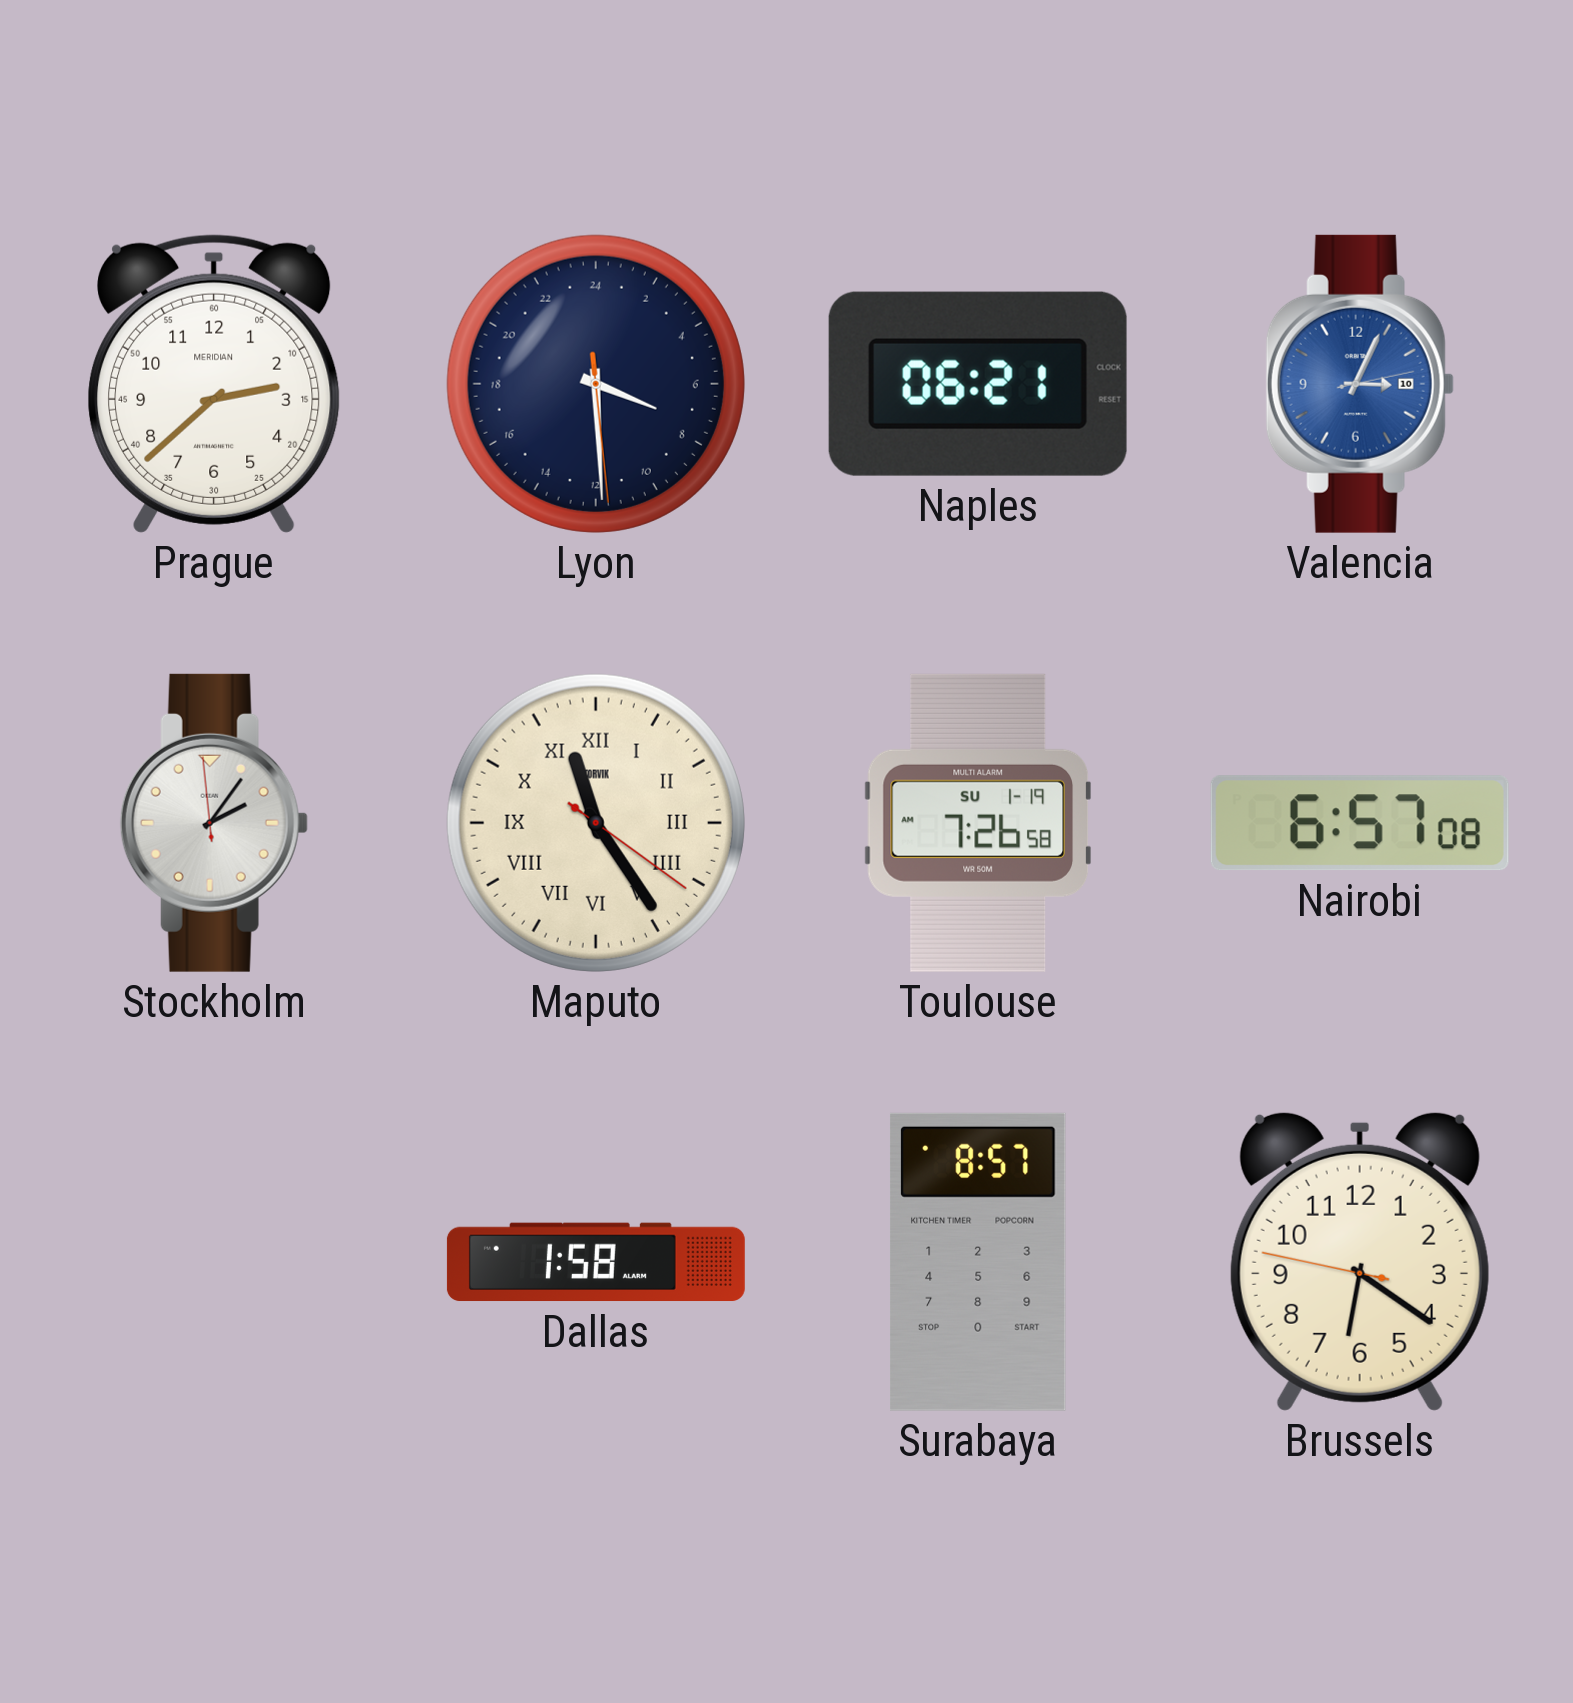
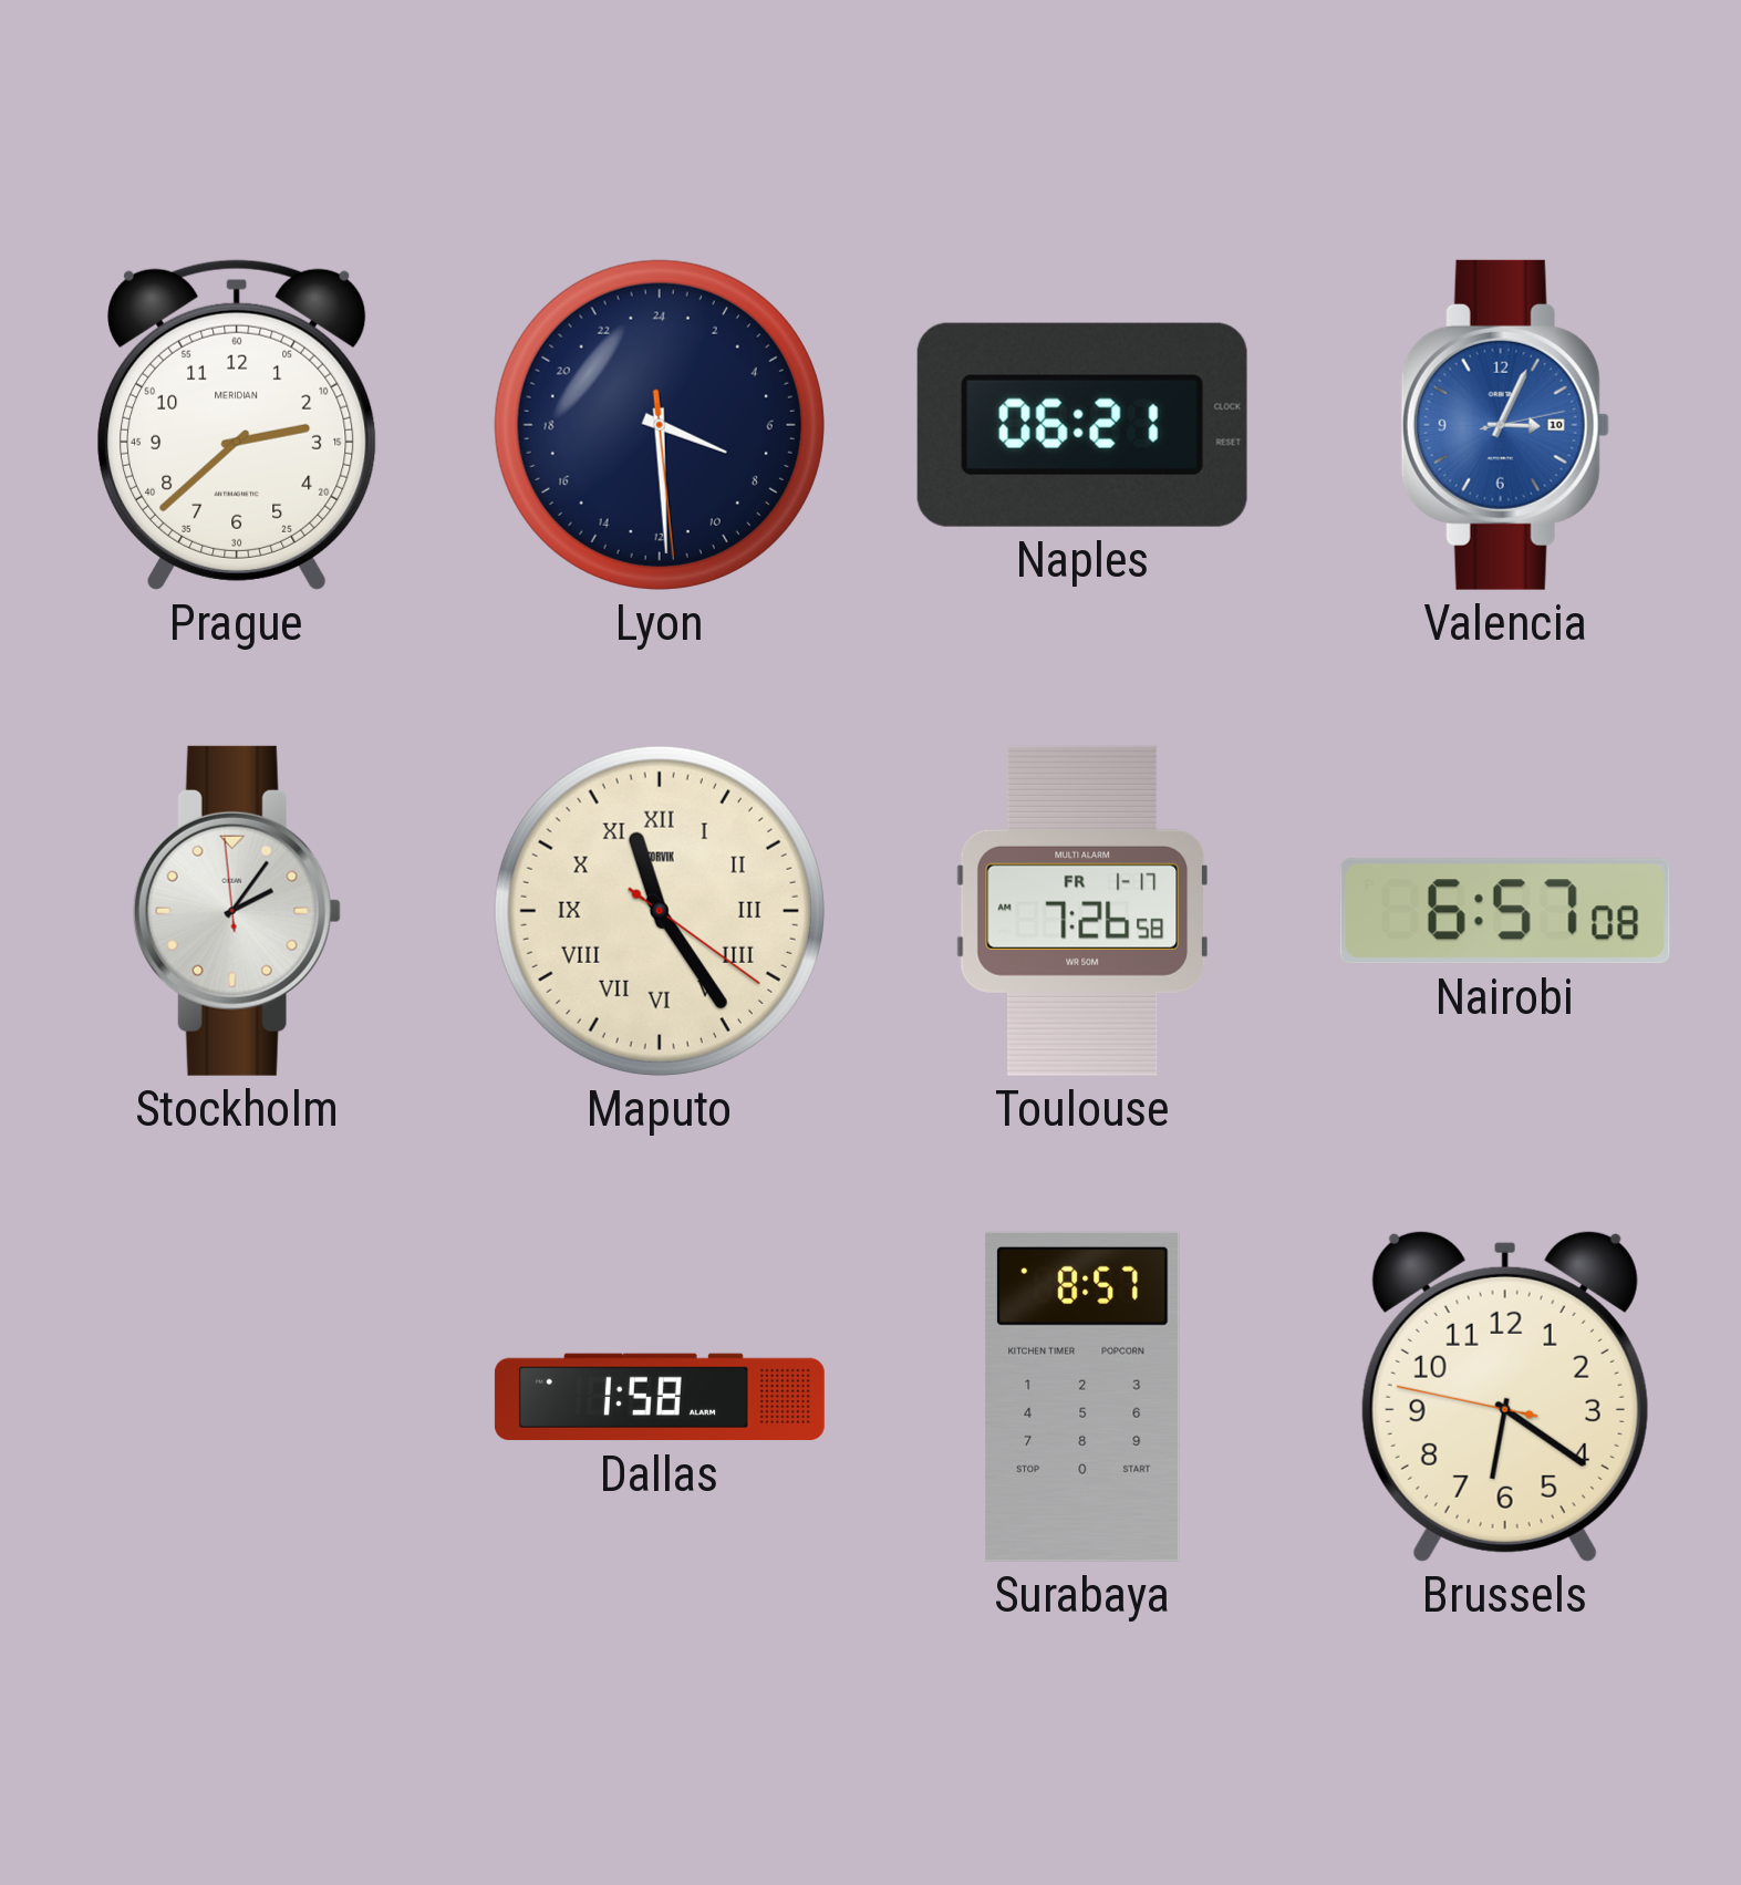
Toulouse date: SU 1-19 -> FR 1-17
